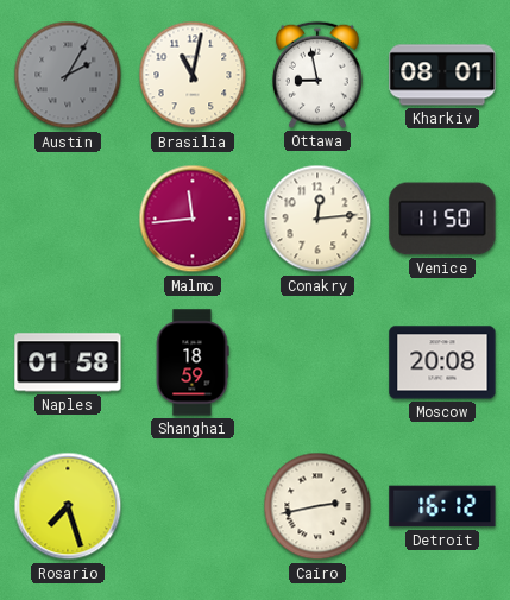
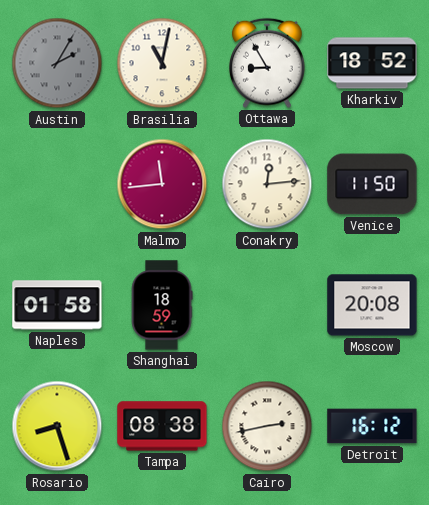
Ottawa: 8:58 -> 8:55
Kharkiv: 08:01 -> 18:52
Rosario: 7:27 -> 8:27
Tampa: none -> 08:38
